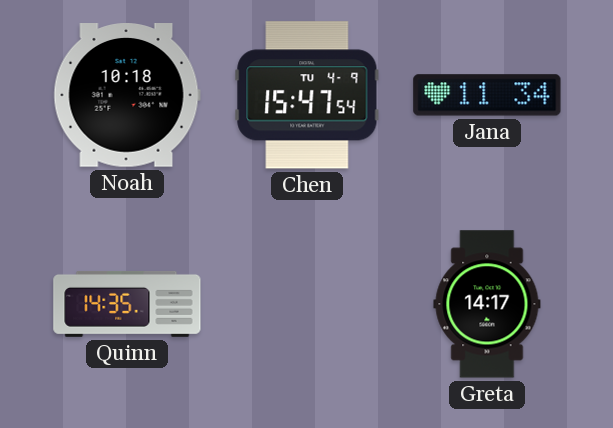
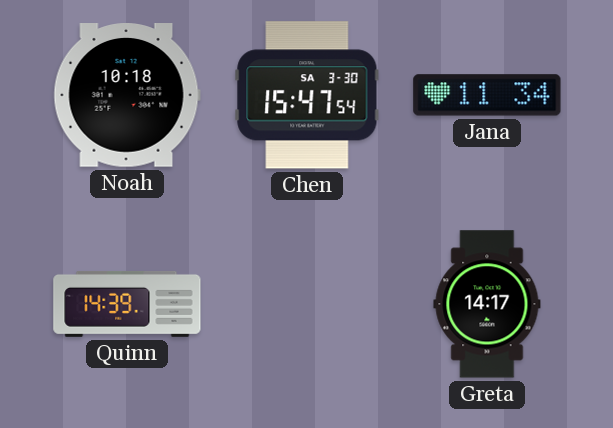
Chen date: TU 4-9 -> SA 3-30
Quinn: 14:35 -> 14:39
